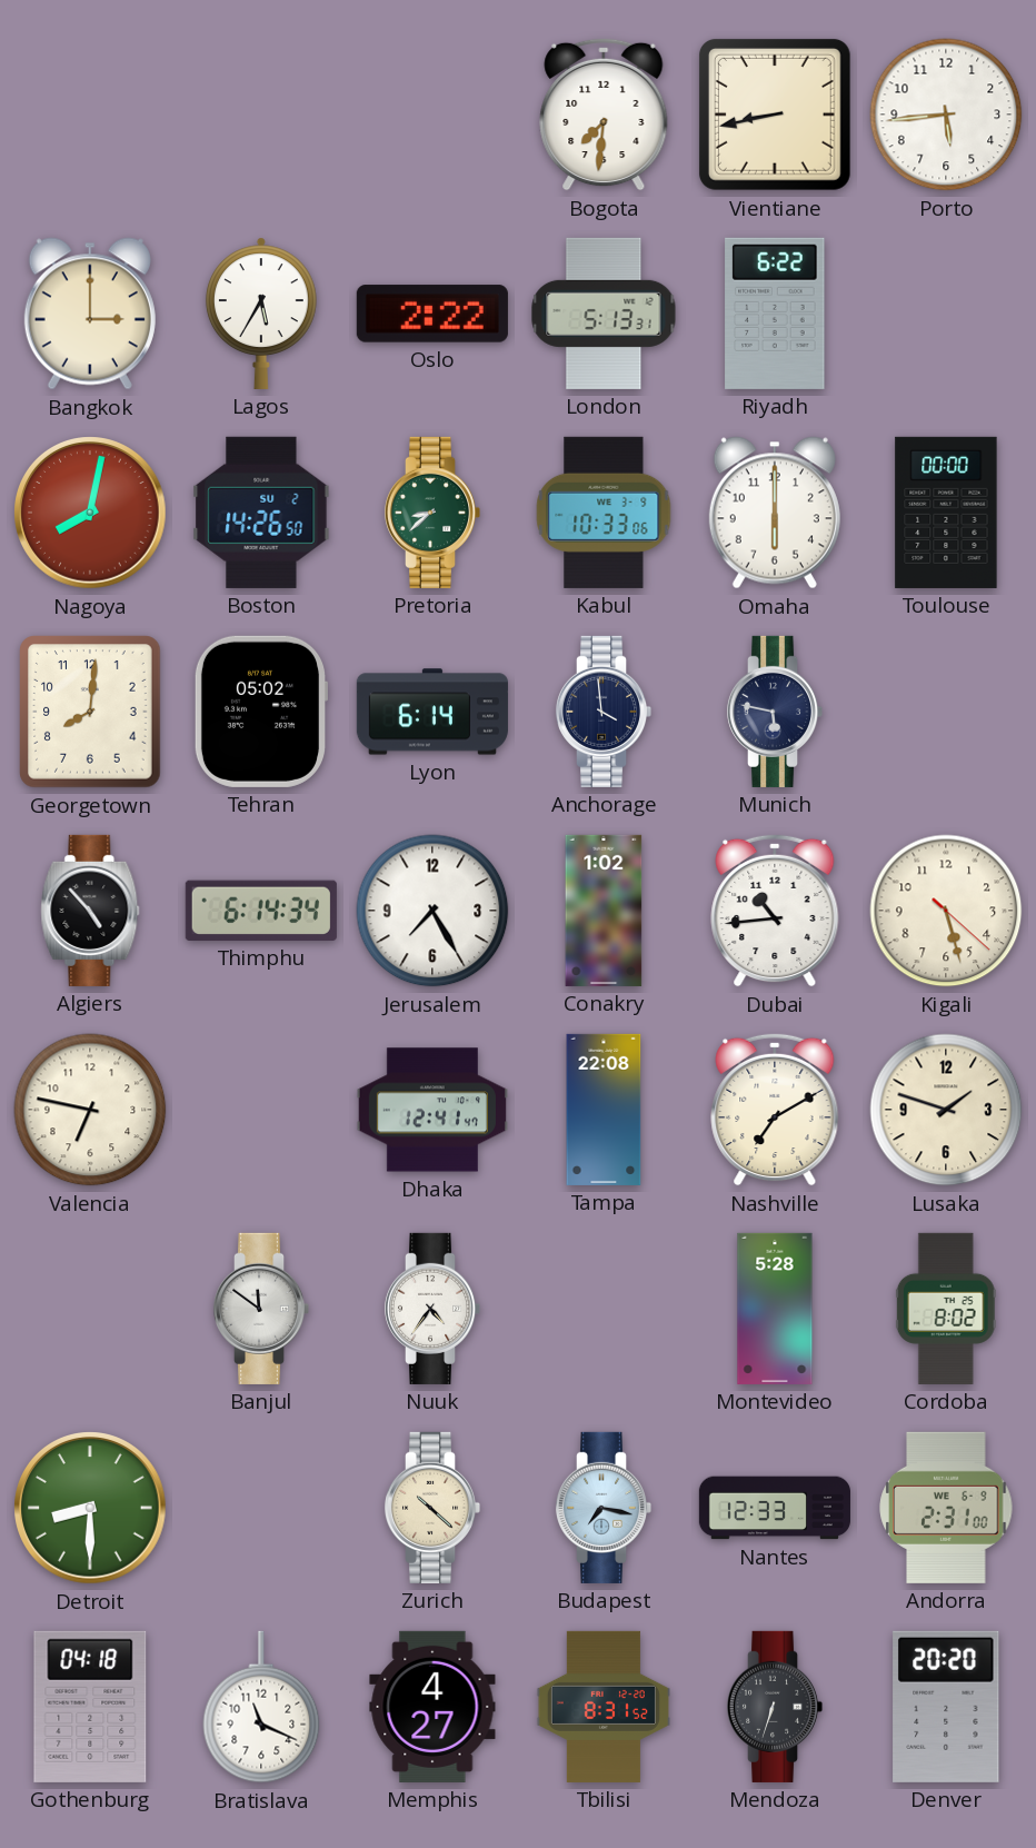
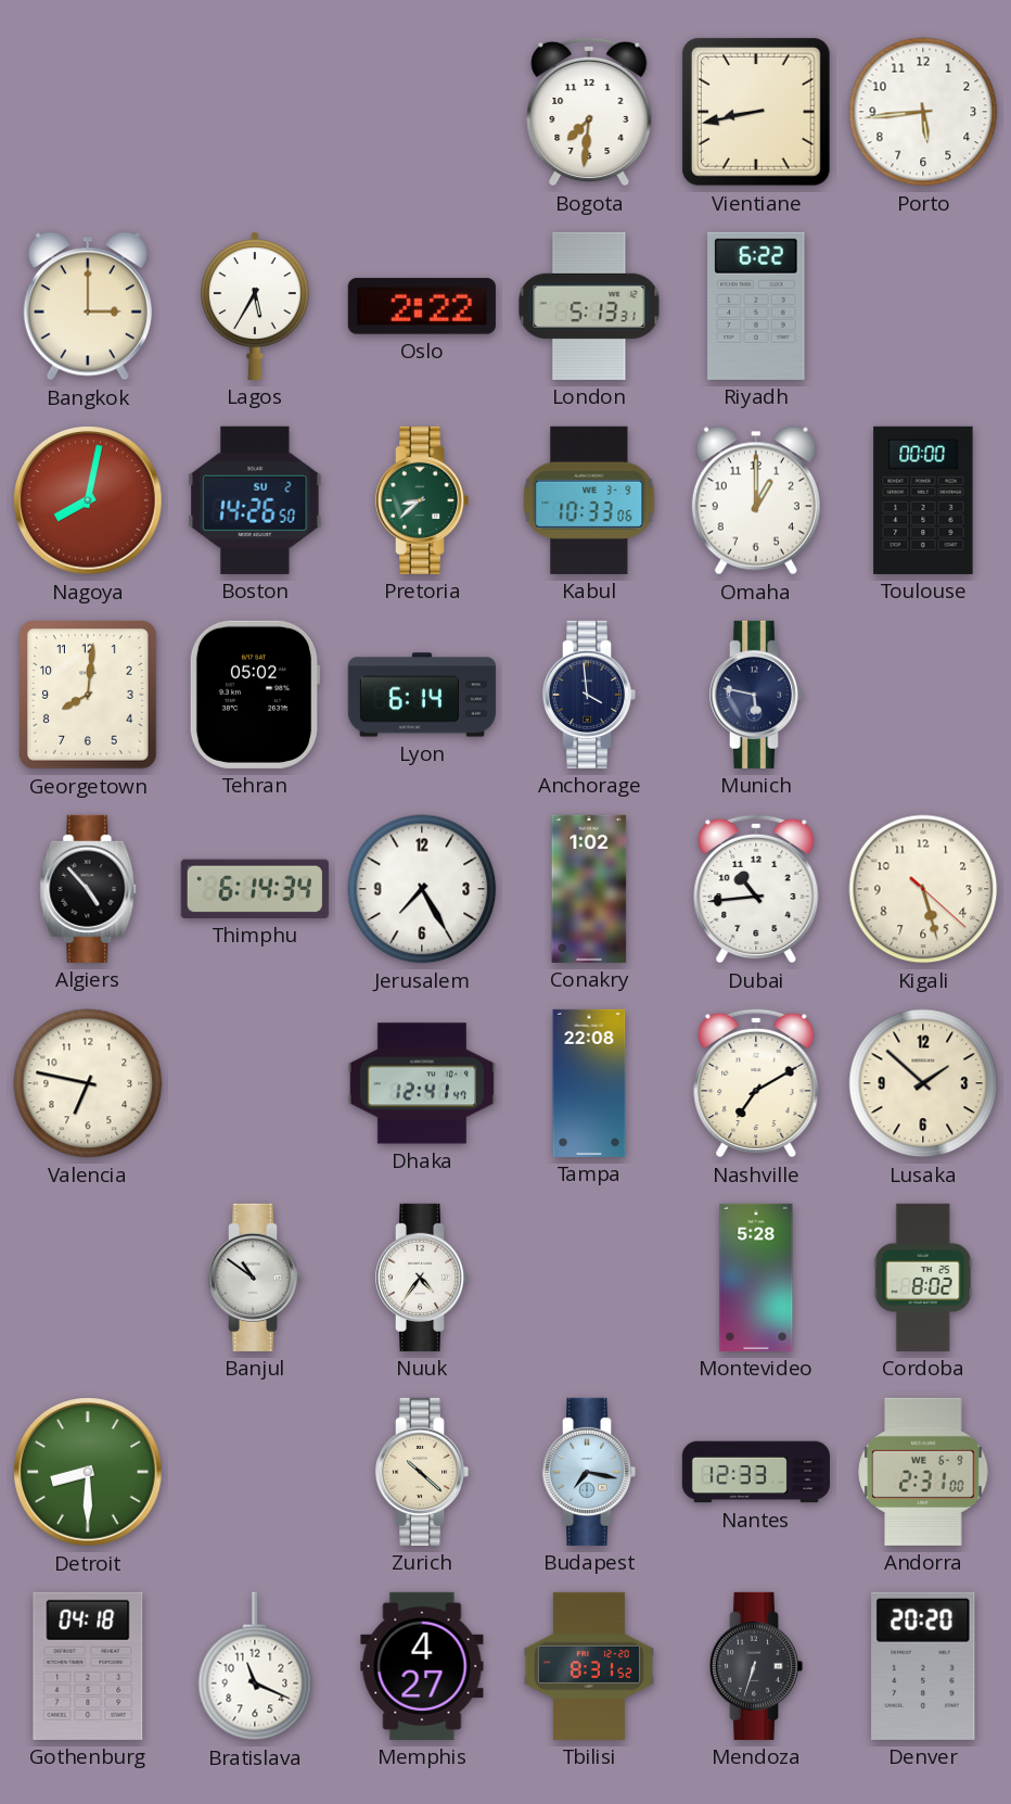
Omaha: 6:00 -> 1:00
Lusaka: 1:48 -> 1:52
Banjul: 11:51 -> 10:51
